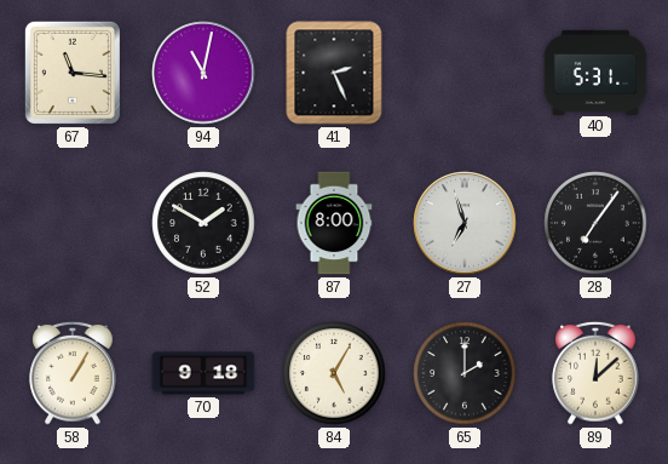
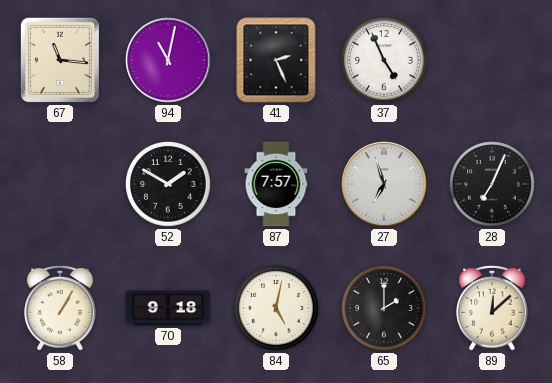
37: none -> 4:56
40: 5:31 -> none
87: 8:00 -> 7:57
28: 7:06 -> 7:04
84: 5:05 -> 5:02
